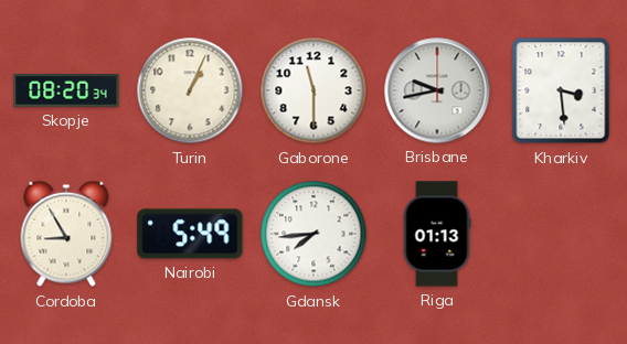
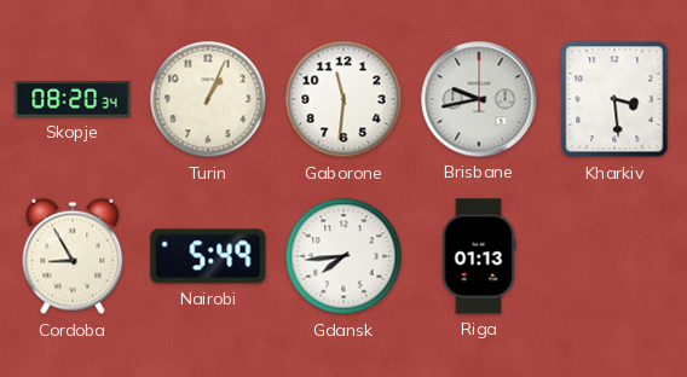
Gaborone: 11:30 -> 11:31
